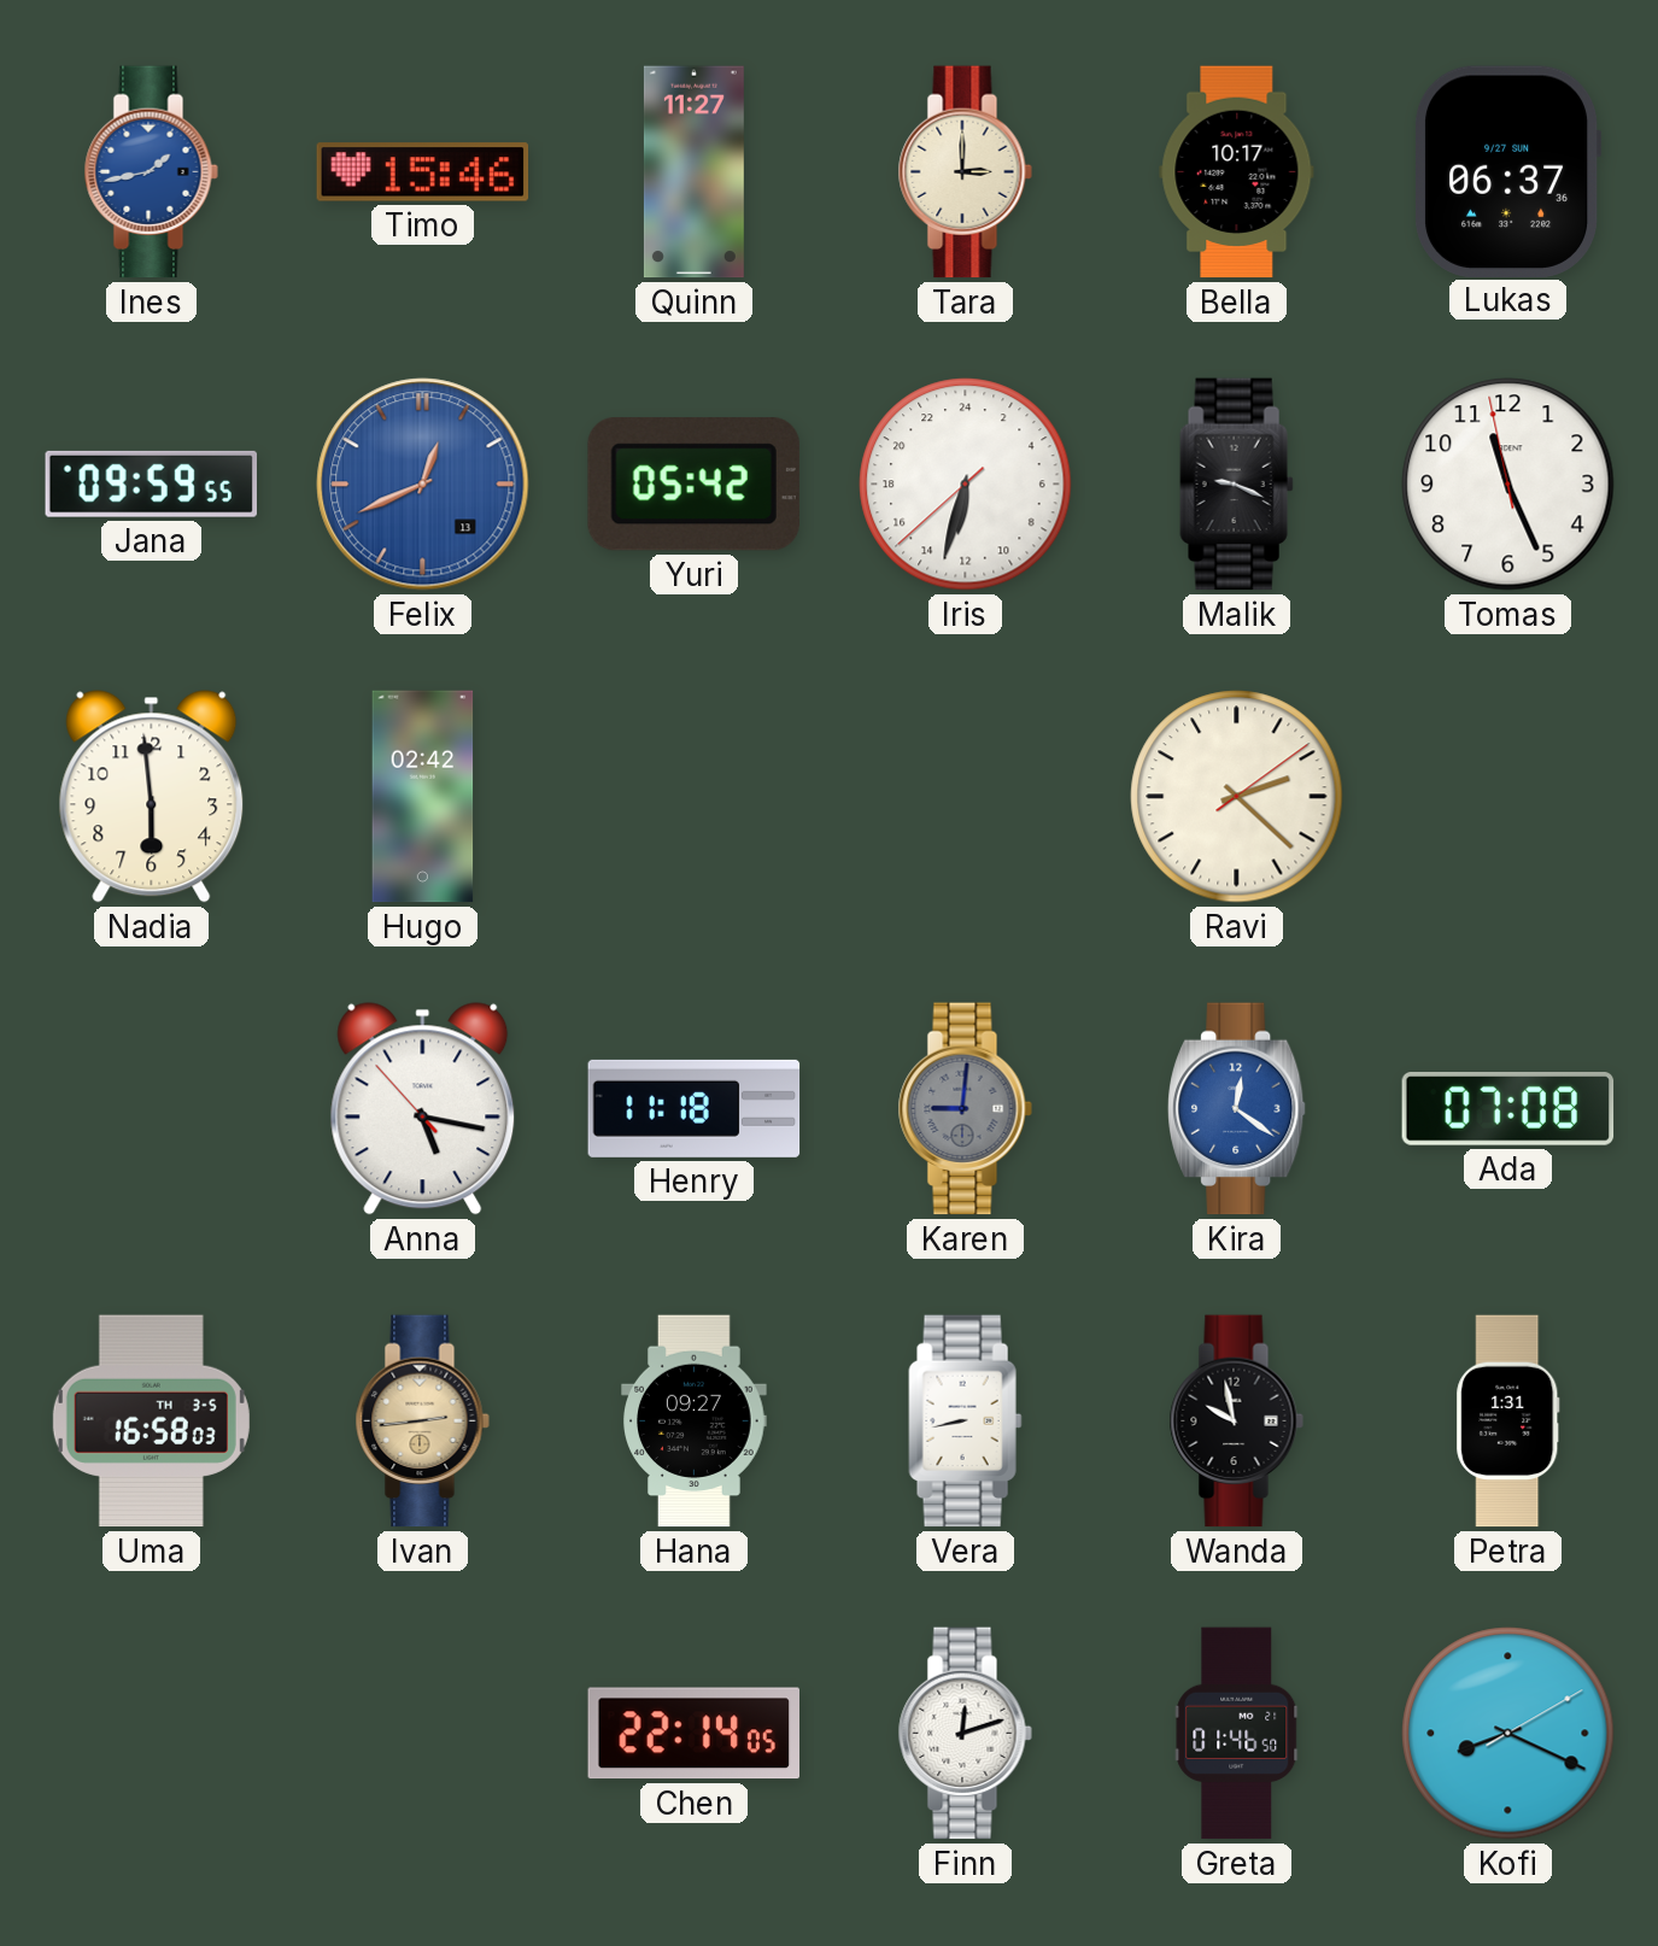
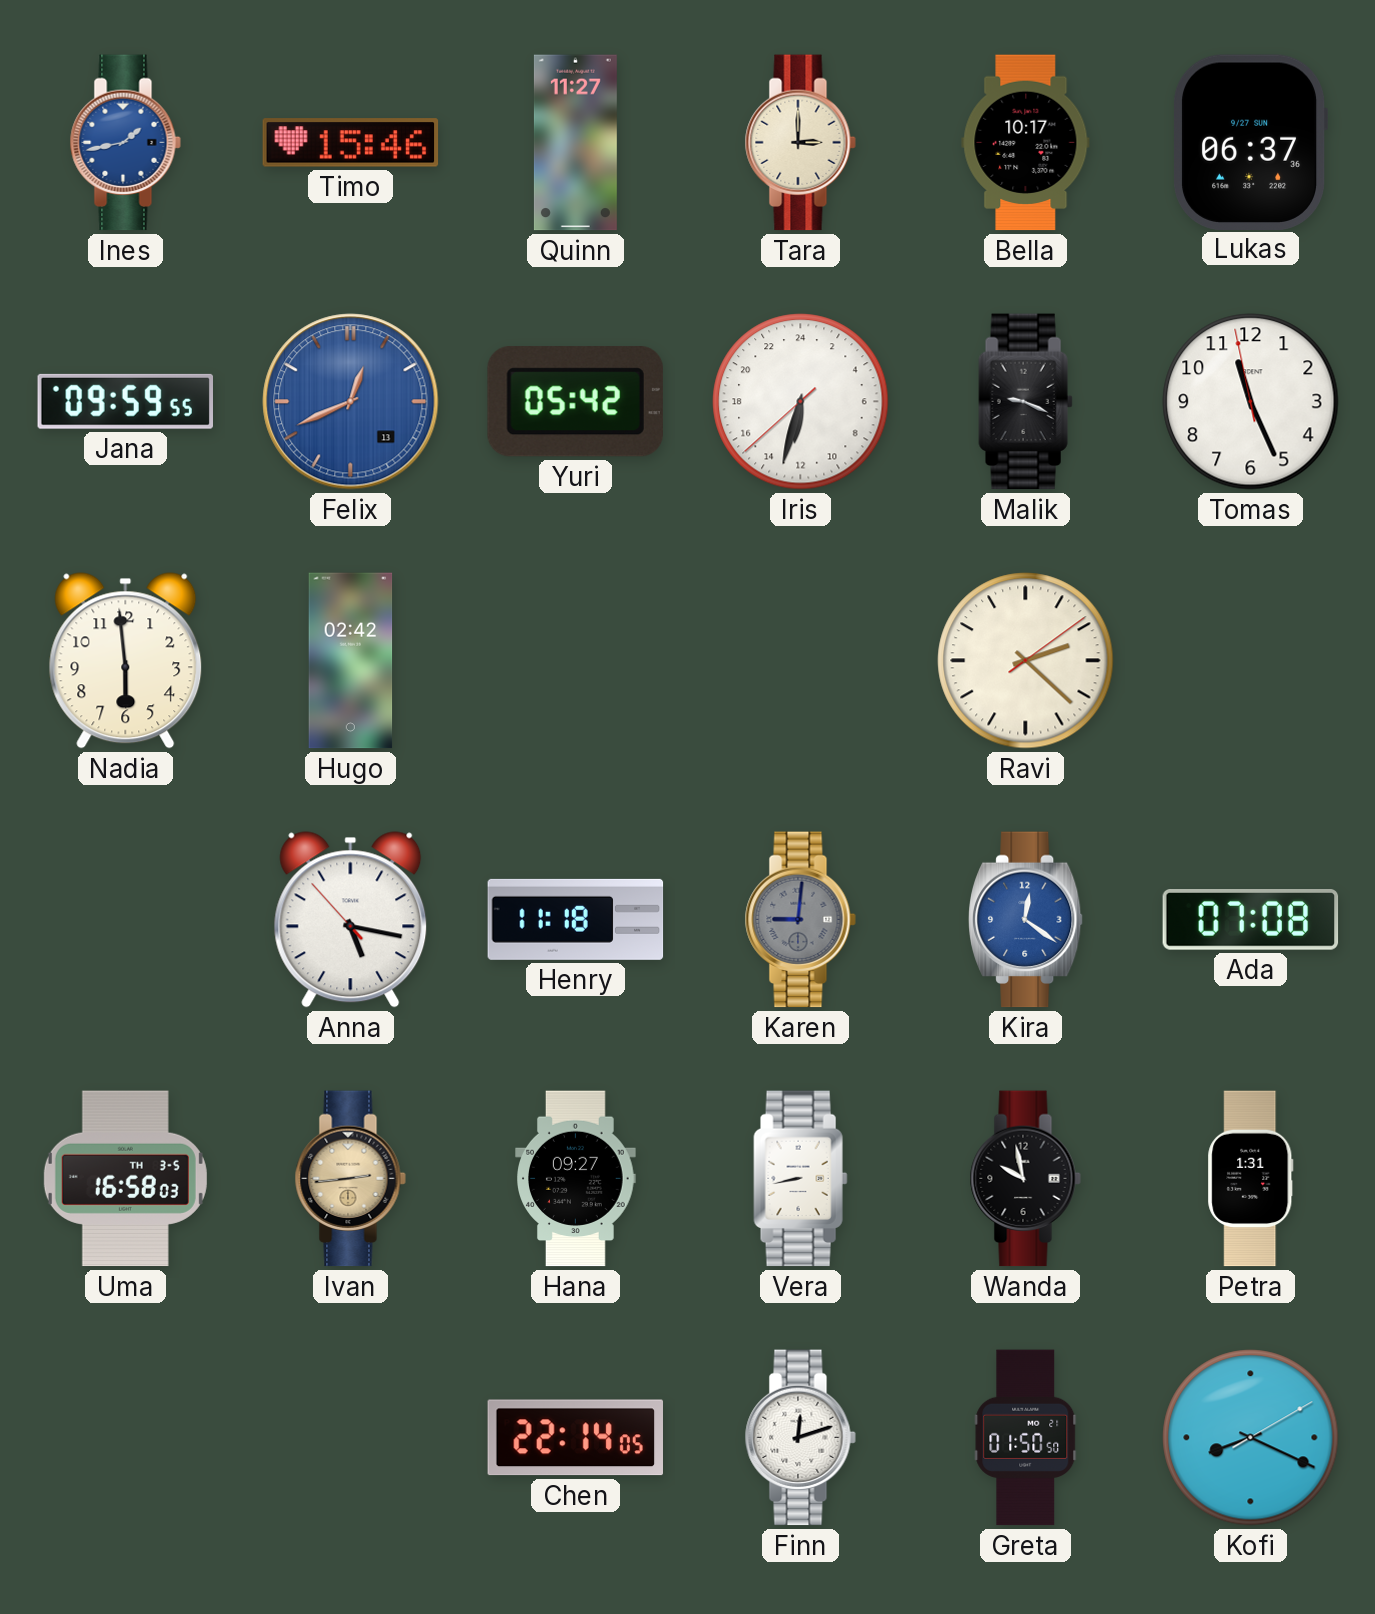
Greta: 01:46 -> 01:50
